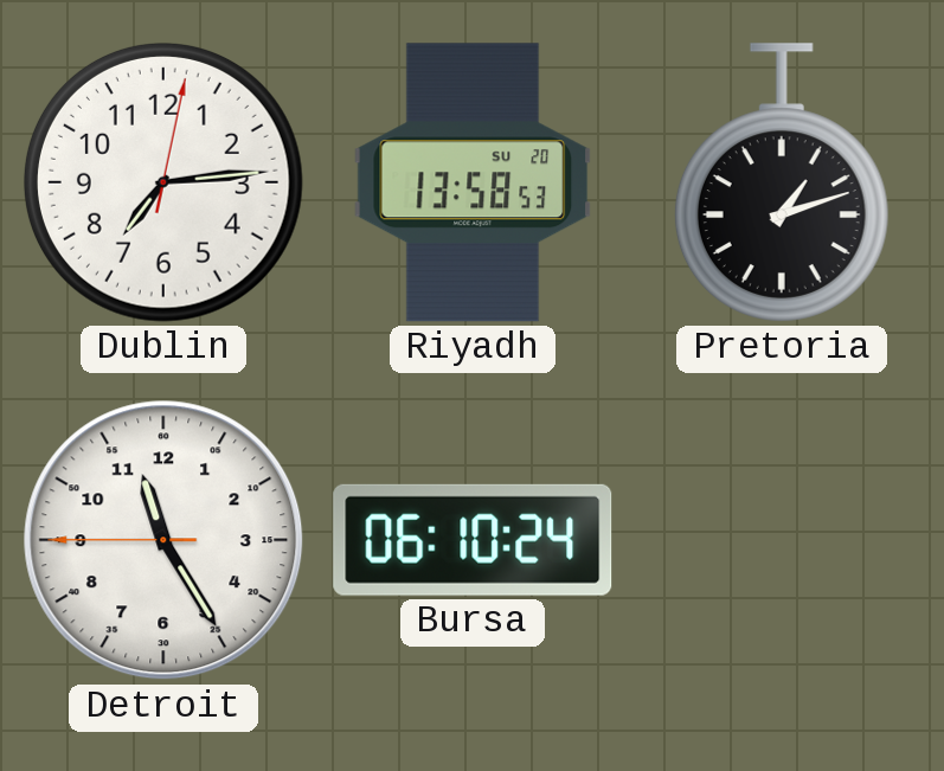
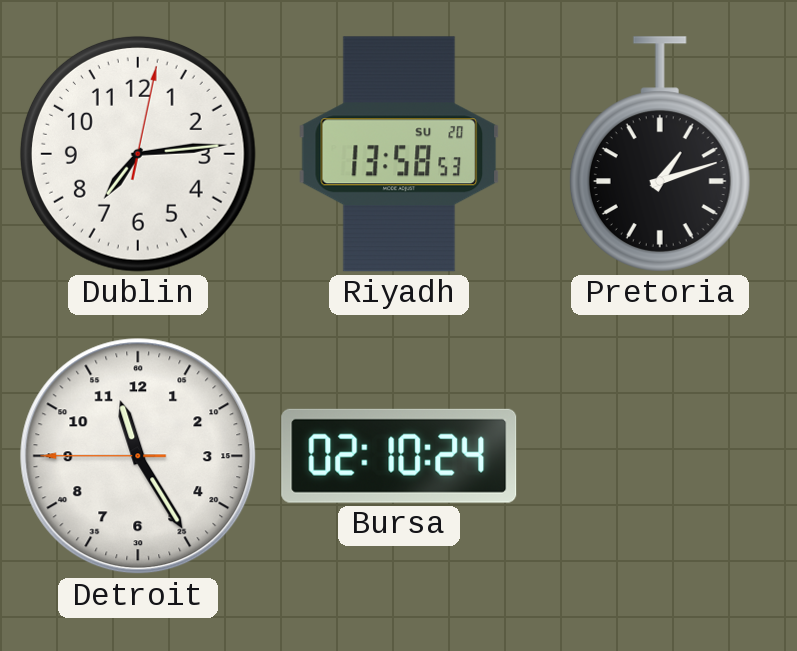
Bursa: 06:10 -> 02:10
